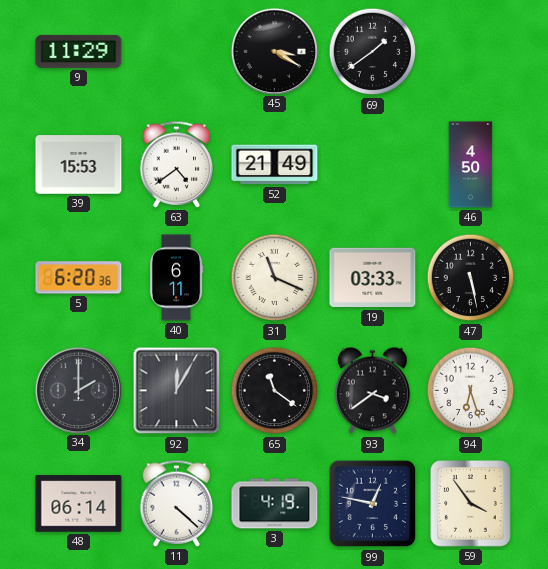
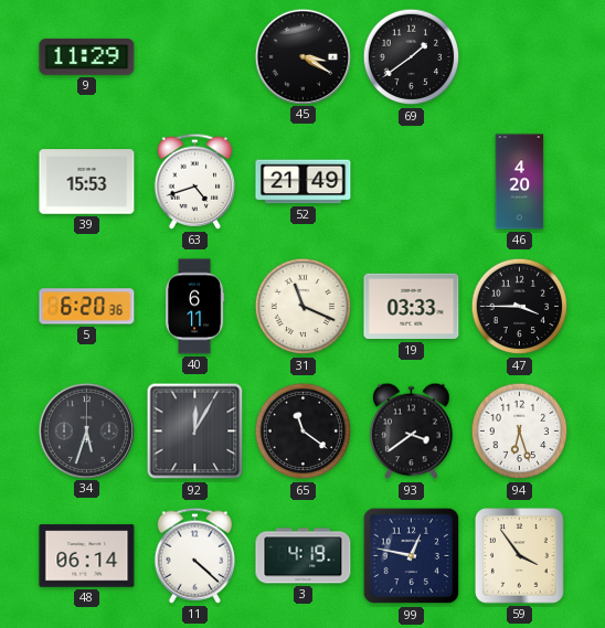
63: 4:39 -> 4:42
46: 4:50 -> 4:20
47: 5:28 -> 3:45
34: 2:00 -> 5:33
